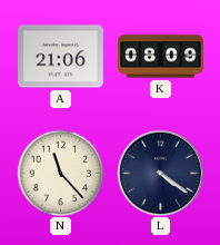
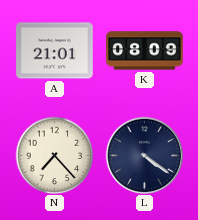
A: 21:06 -> 21:01
N: 11:23 -> 7:23
